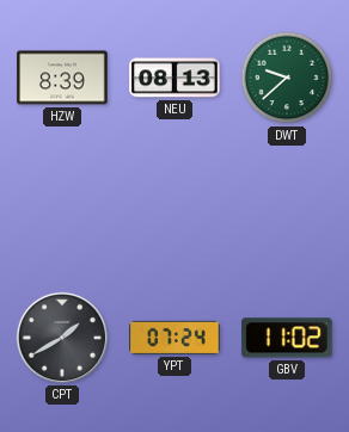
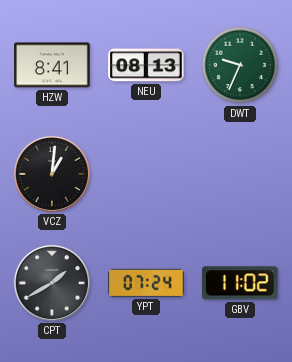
HZW: 8:39 -> 8:41
DWT: 9:38 -> 9:34
VCZ: none -> 1:01
